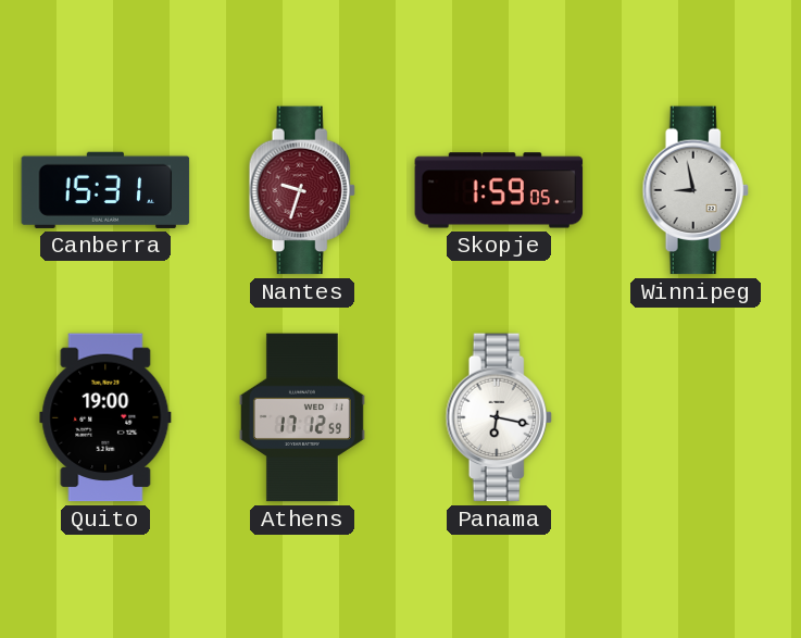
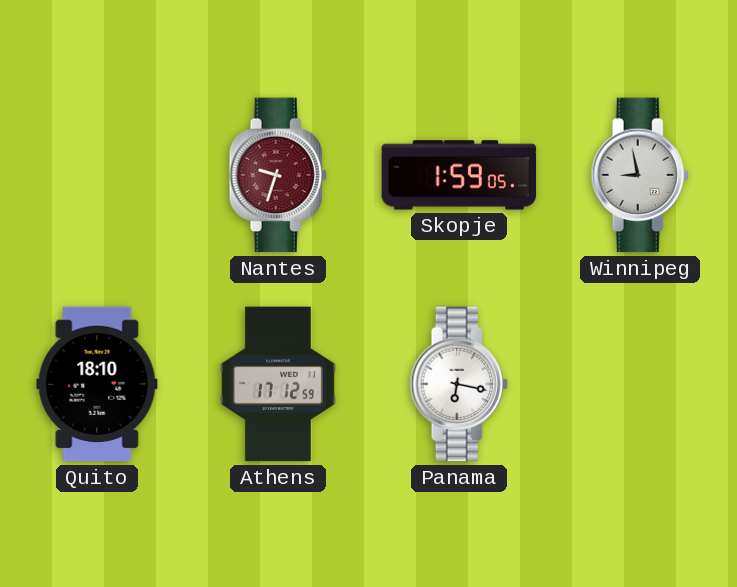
Canberra: 15:31 -> none
Quito: 19:00 -> 18:10
